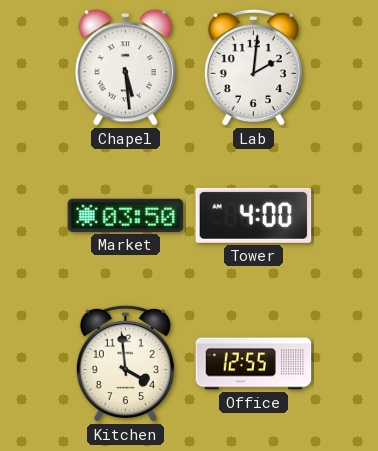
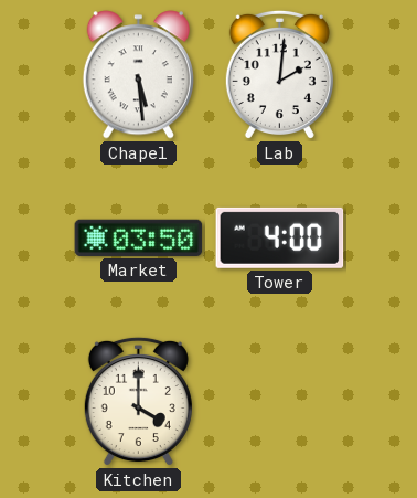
Kitchen: 3:59 -> 4:00
Office: 12:55 -> none
